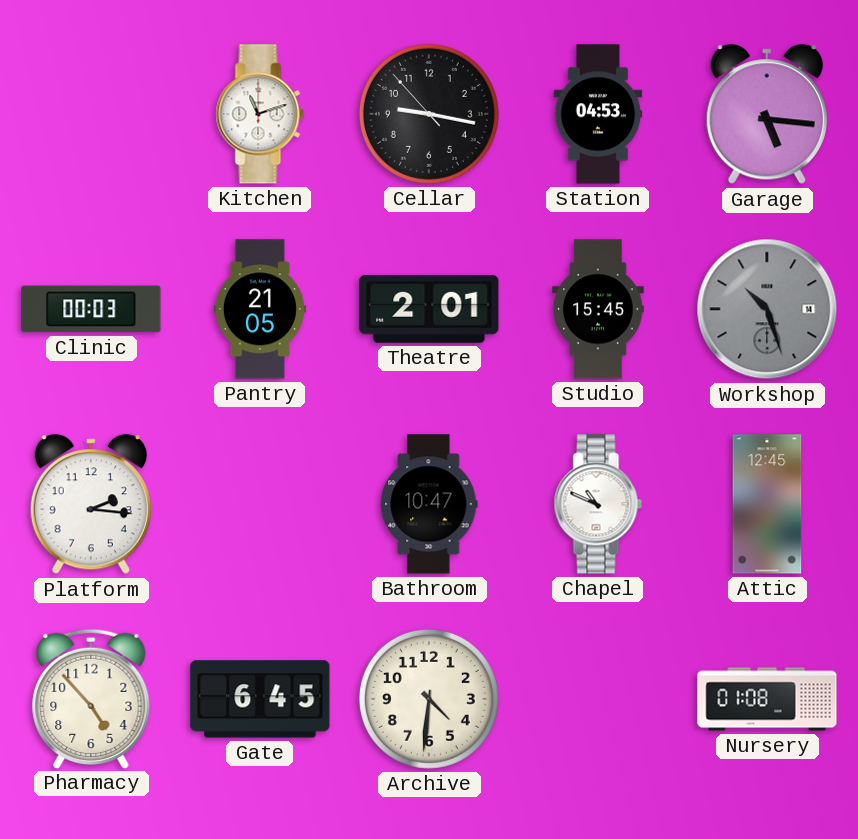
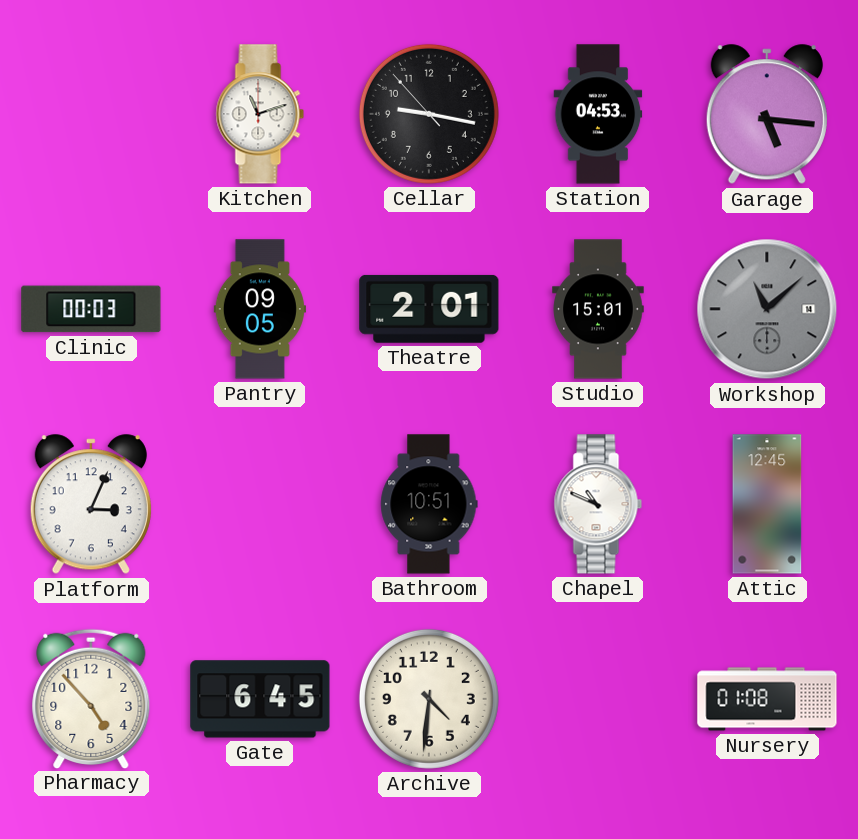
Pantry: 21:05 -> 09:05
Studio: 15:45 -> 15:01
Workshop: 10:27 -> 11:08
Platform: 2:16 -> 3:04
Bathroom: 10:47 -> 10:51
